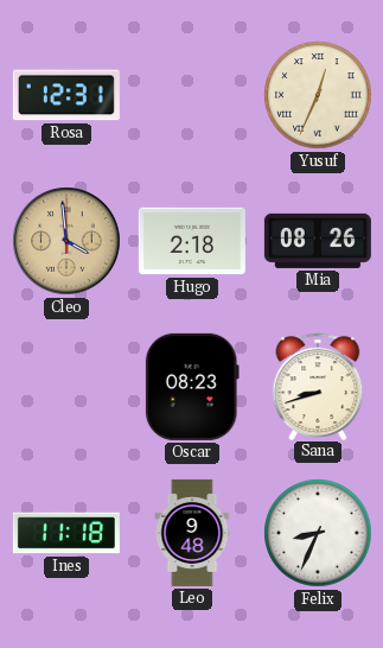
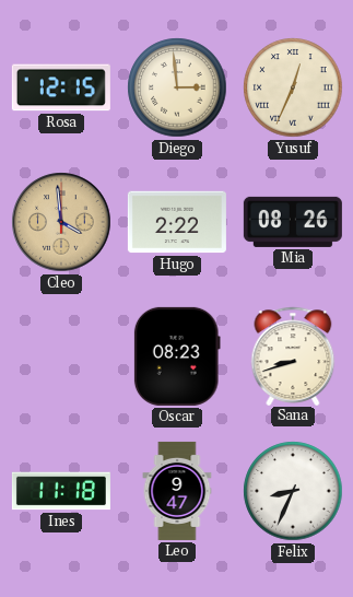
Rosa: 12:31 -> 12:15
Diego: none -> 2:59
Hugo: 2:18 -> 2:22
Leo: 9:48 -> 9:47
